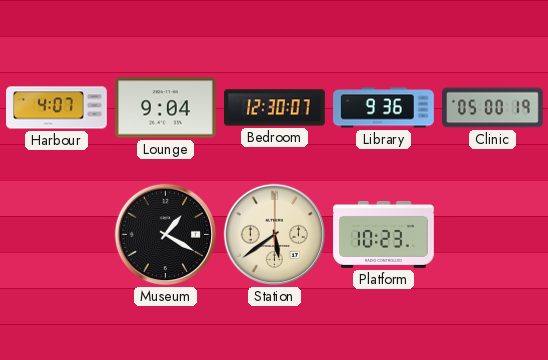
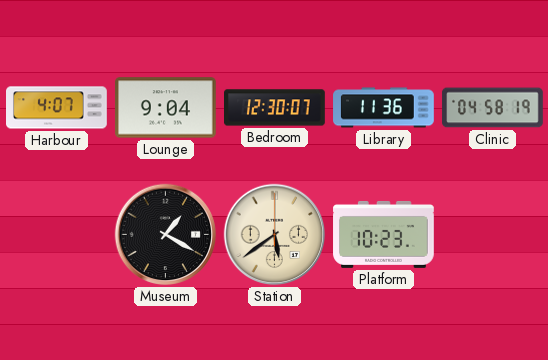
Library: 9:36 -> 11:36
Clinic: 05:00 -> 04:58
